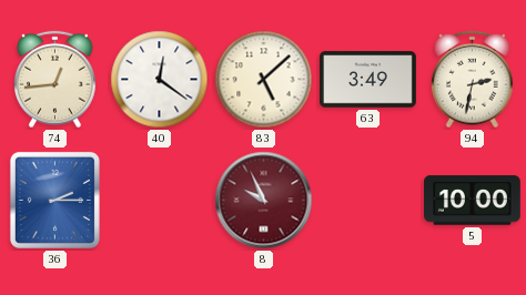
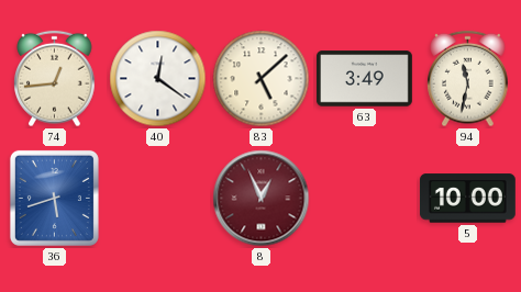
94: 2:32 -> 11:32
36: 2:15 -> 5:42
8: 9:56 -> 12:56
